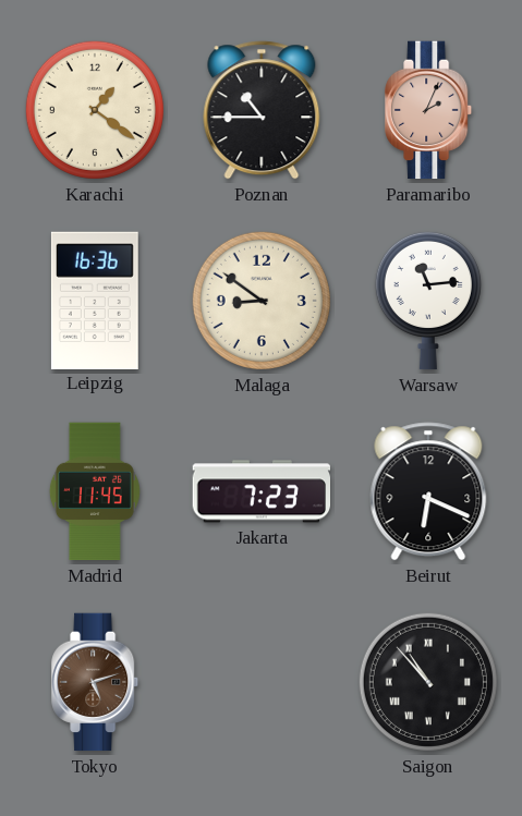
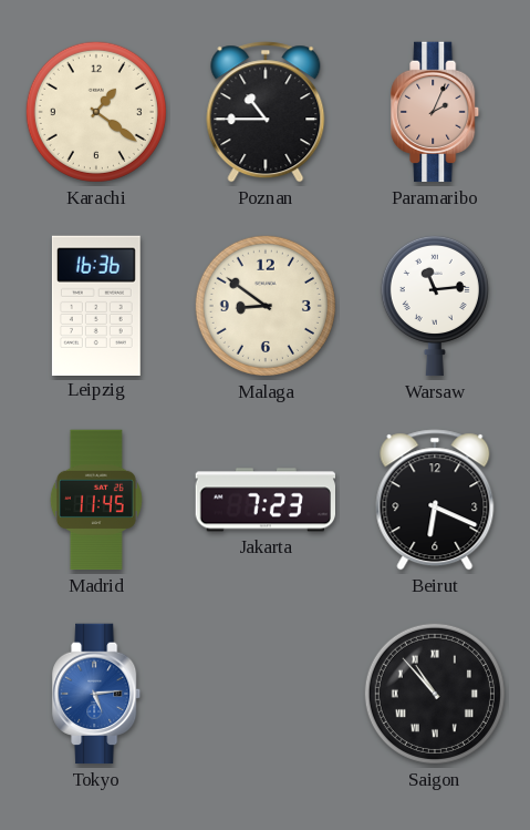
Tokyo: 5:12 -> 5:14
Tokyo dial: brown -> blue
